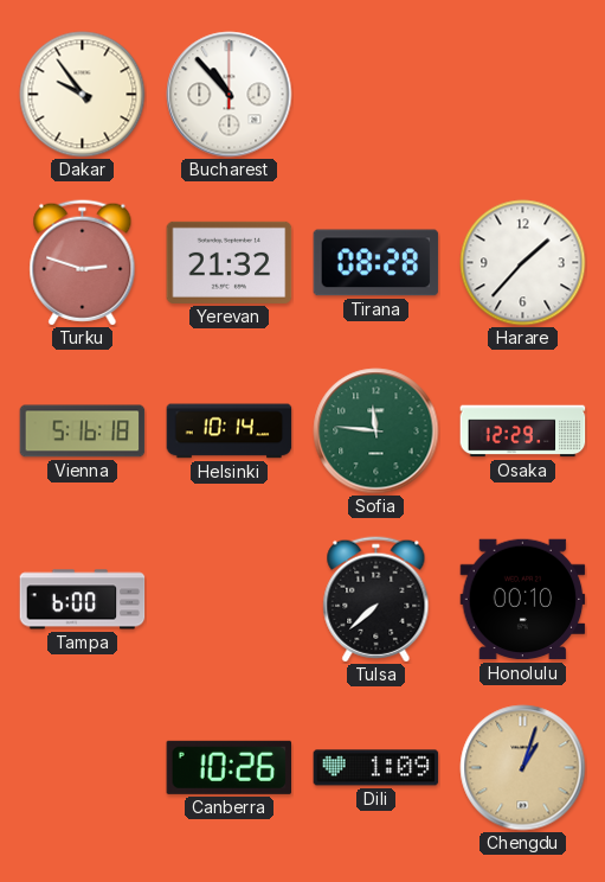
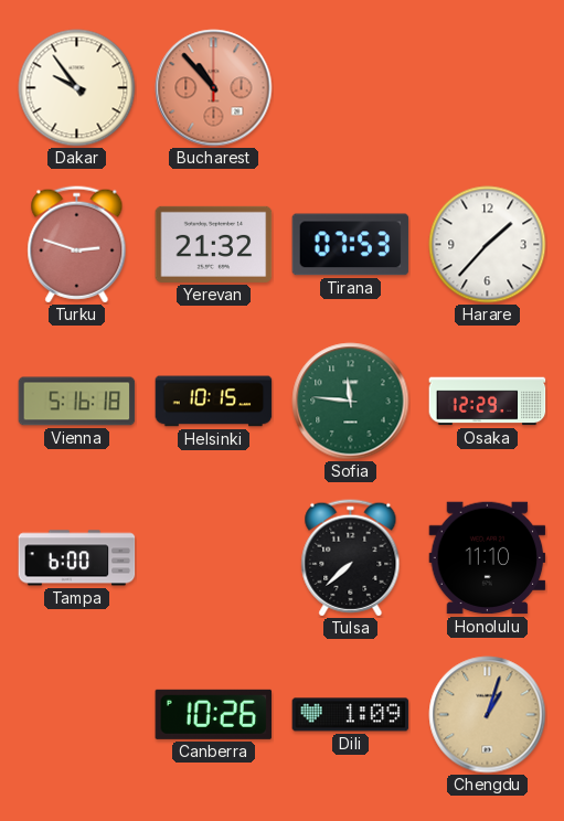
Bucharest dial: white -> salmon
Tirana: 08:28 -> 07:53
Helsinki: 10:14 -> 10:15
Honolulu: 00:10 -> 11:10
